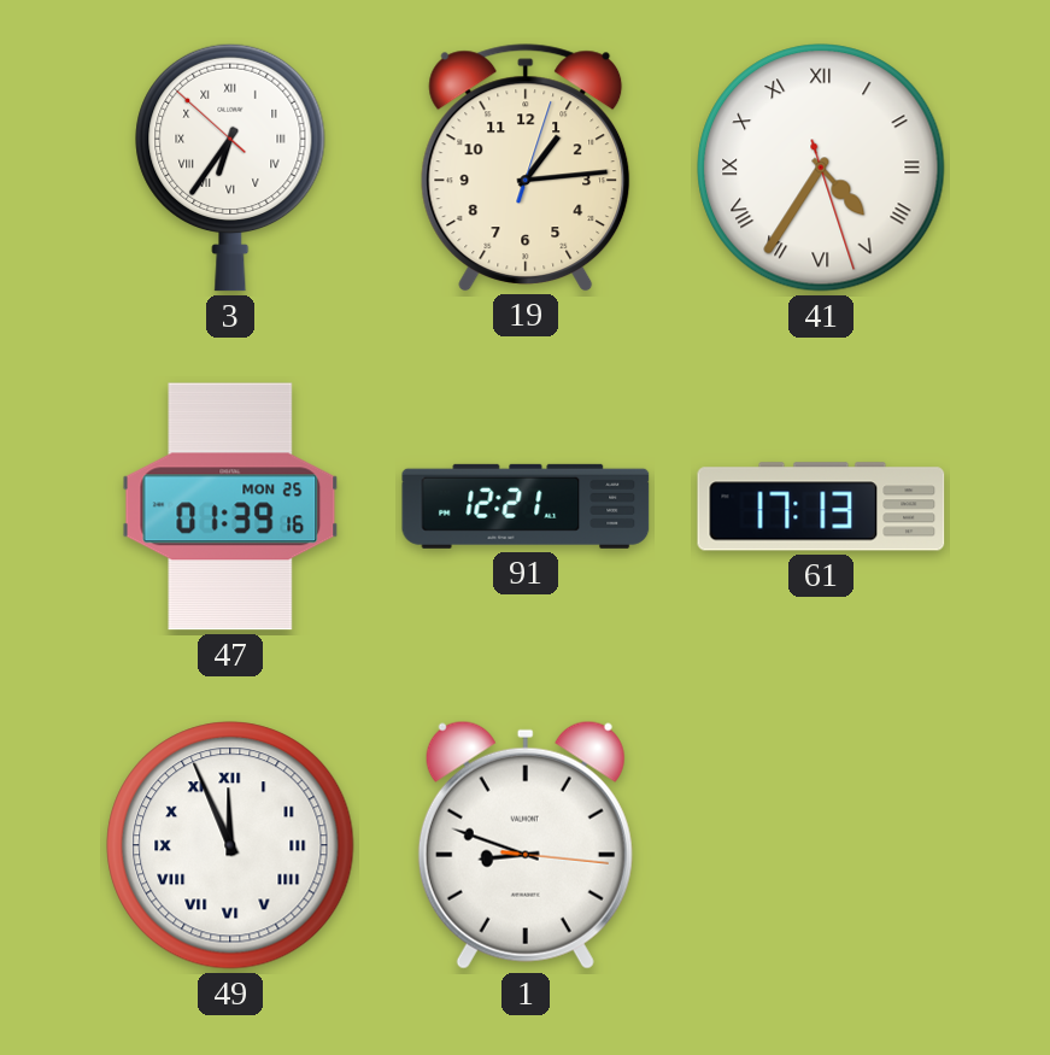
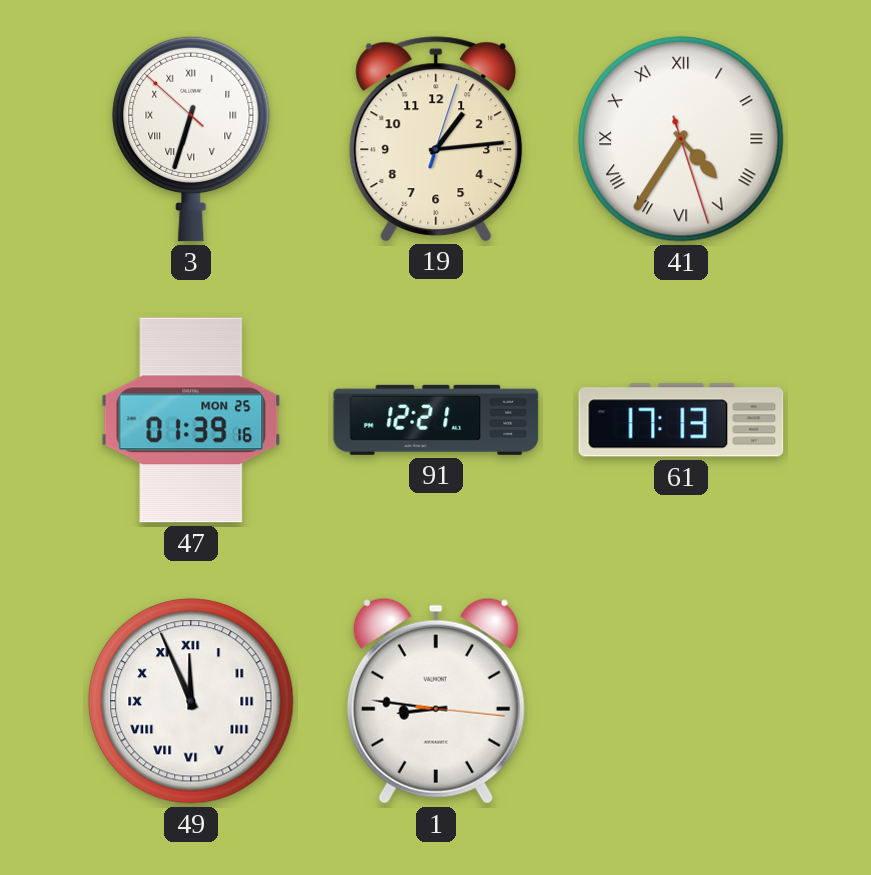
3: 6:35 -> 6:32
1: 8:48 -> 8:46
